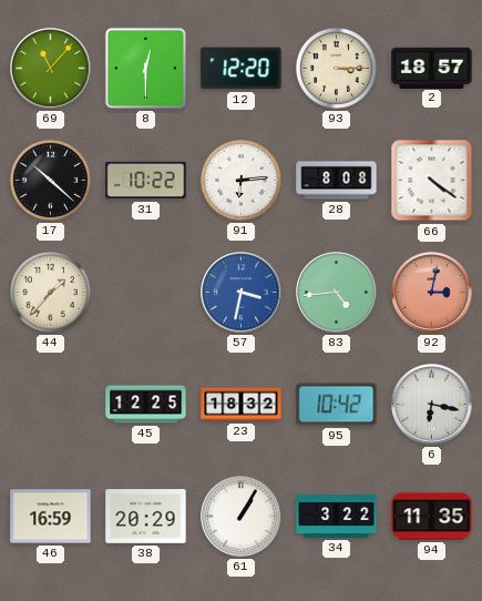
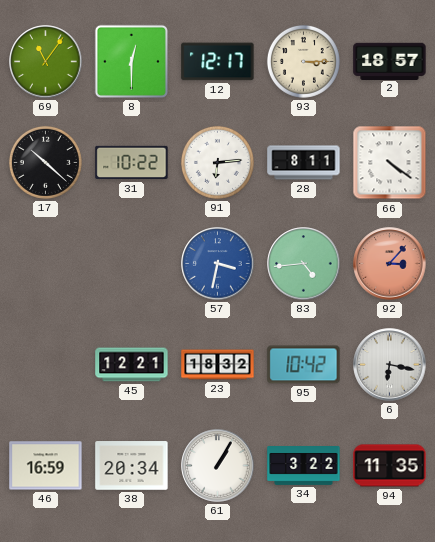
69: 11:07 -> 11:06
12: 12:20 -> 12:17
28: 8:08 -> 8:11
44: 1:37 -> none
92: 3:02 -> 3:07
45: 12:25 -> 12:21
38: 20:29 -> 20:34
